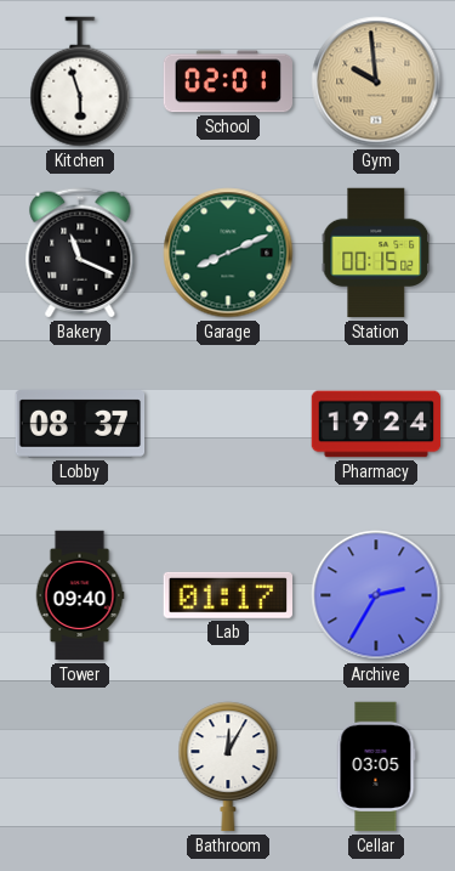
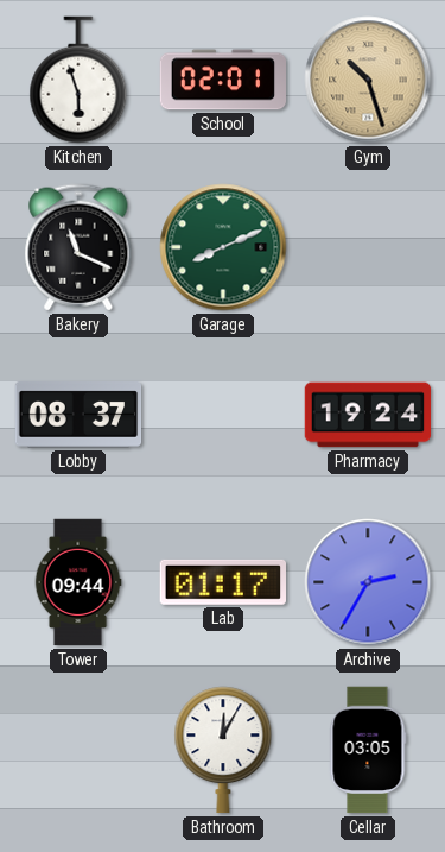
Gym: 9:59 -> 10:27
Station: 00:15 -> none
Tower: 09:40 -> 09:44
